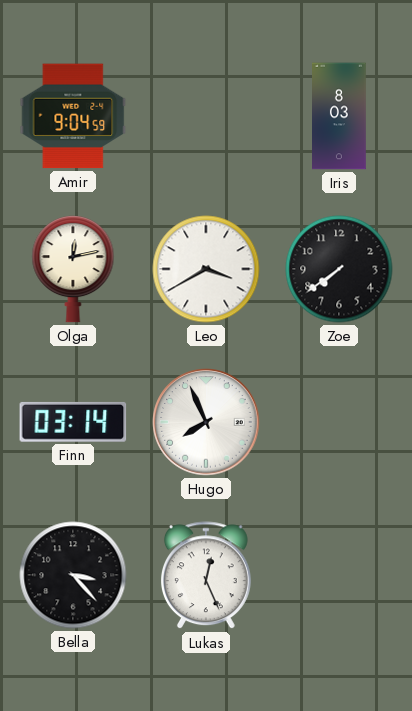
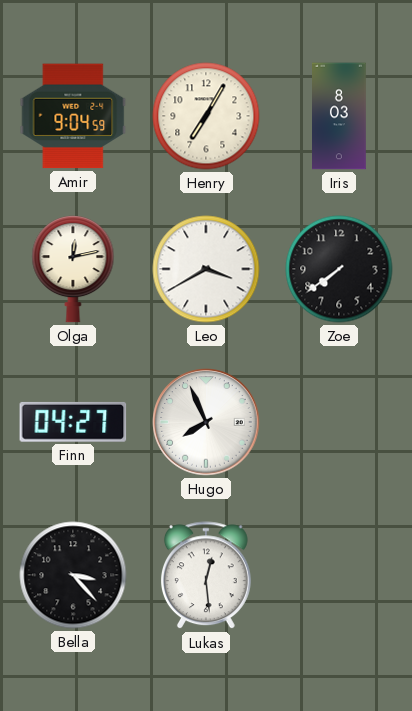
Henry: none -> 7:05
Finn: 03:14 -> 04:27
Lukas: 12:26 -> 12:29
